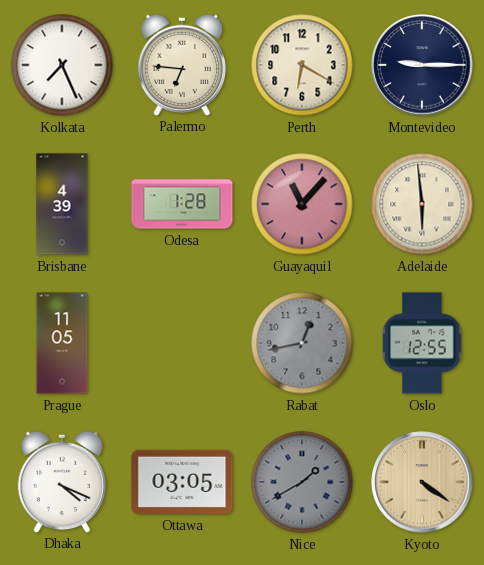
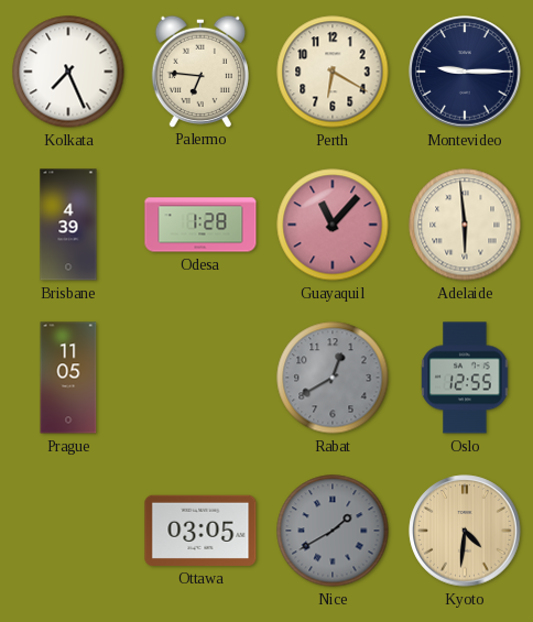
Rabat: 12:43 -> 12:40
Dhaka: 4:19 -> none
Kyoto: 4:21 -> 4:31
